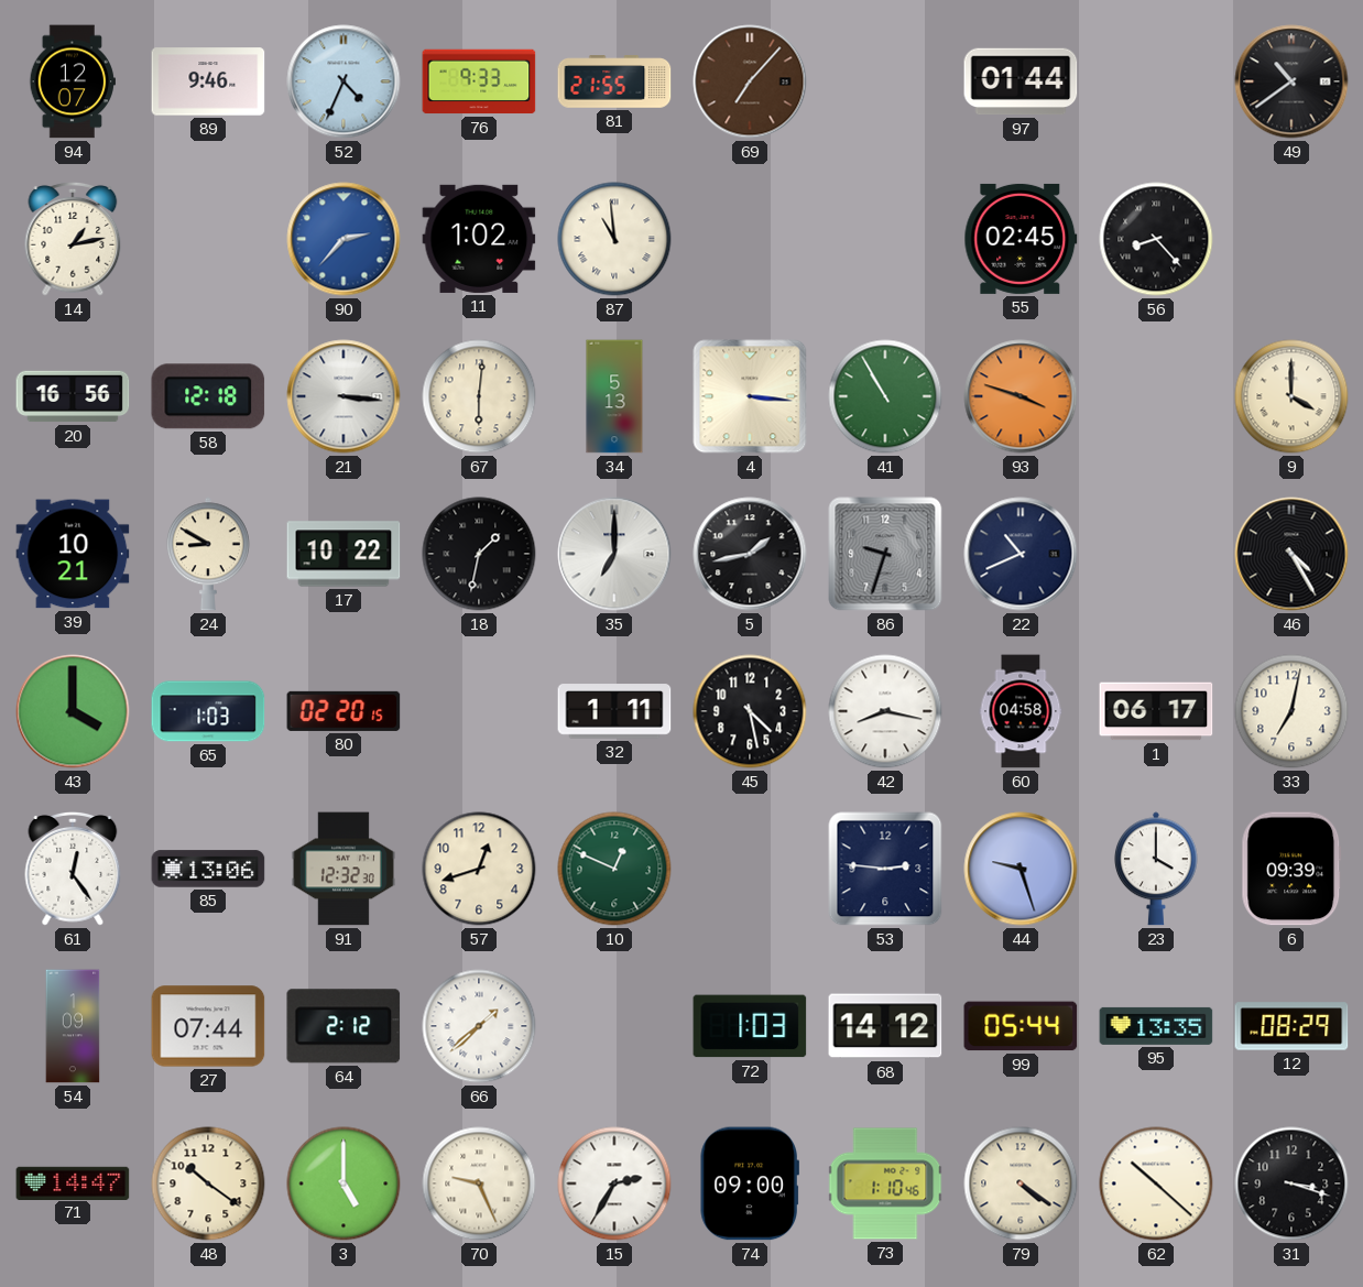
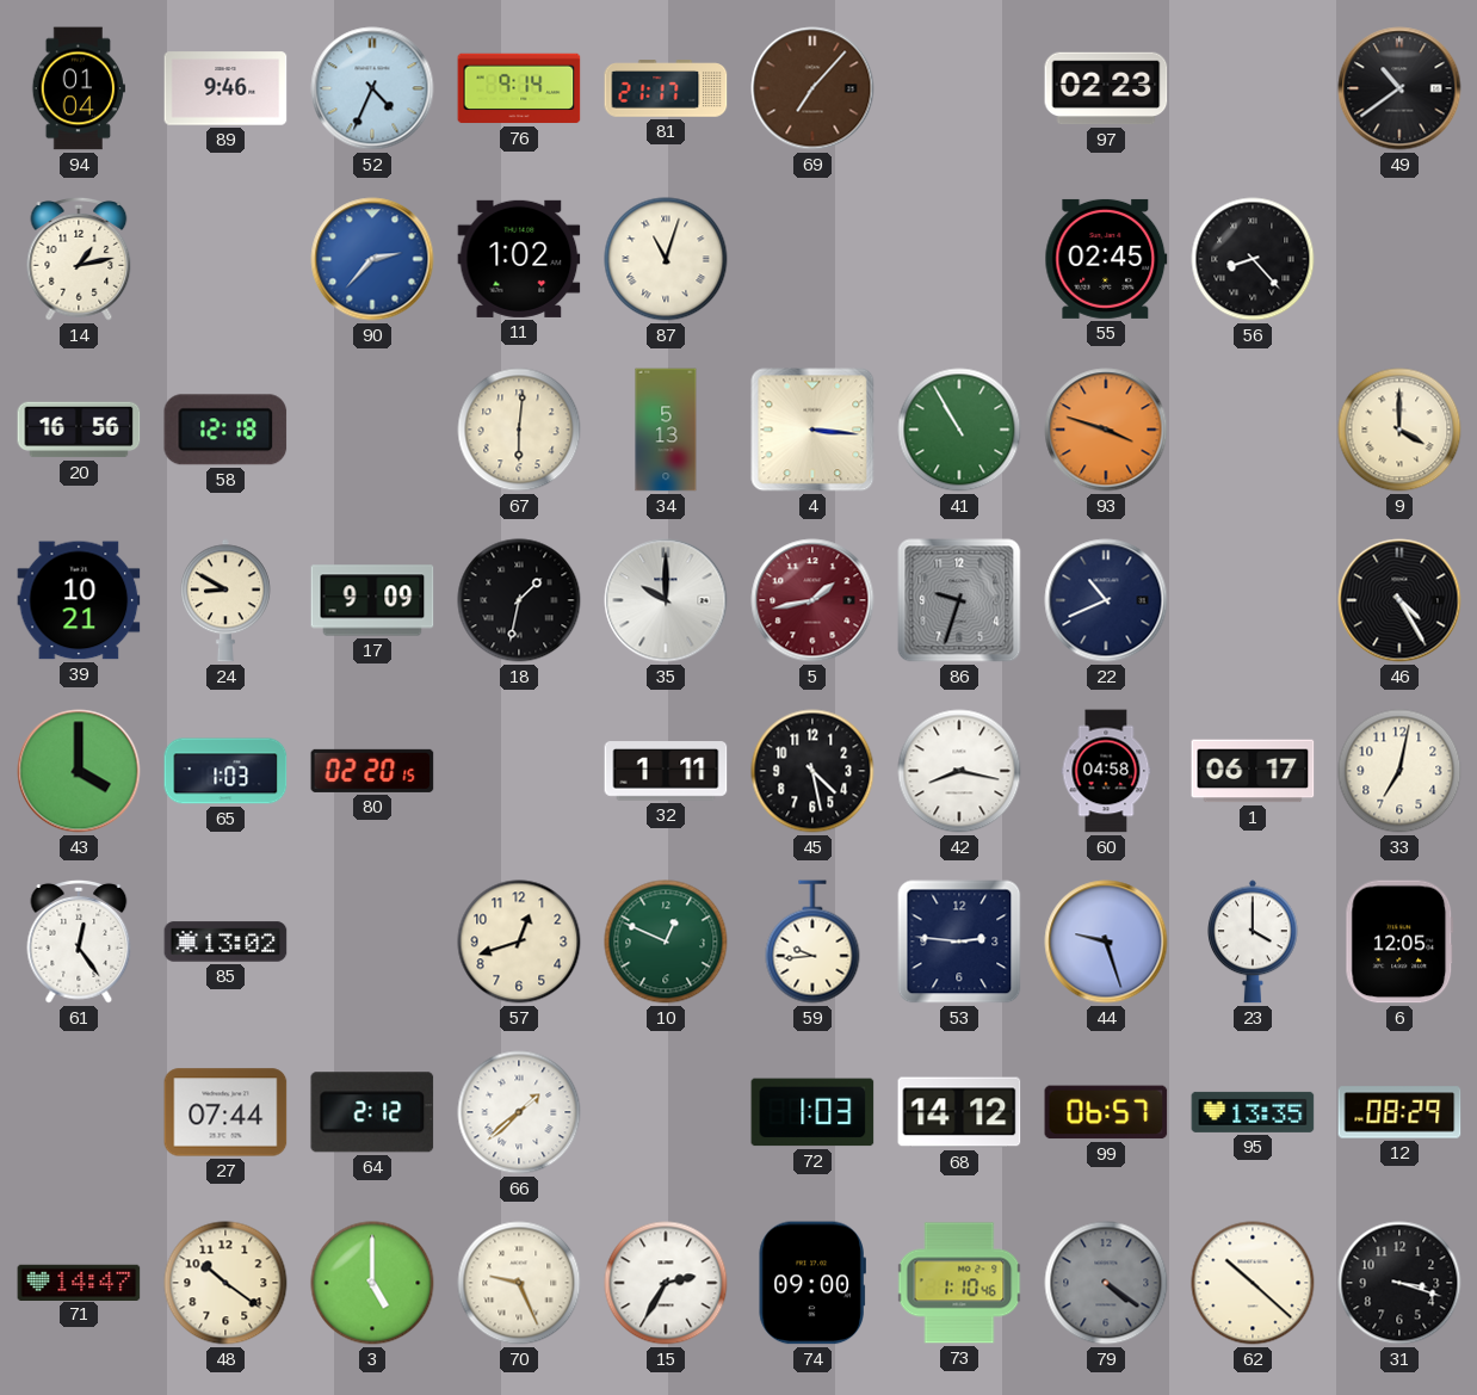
94: 12:07 -> 01:04
76: 9:33 -> 9:14
81: 21:55 -> 21:17
97: 01:44 -> 02:23
87: 10:59 -> 11:03
21: 3:16 -> none
17: 10:22 -> 9:09
35: 7:00 -> 10:00
5 dial: black -> burgundy
85: 13:06 -> 13:02
91: 12:32 -> none
59: none -> 9:44
6: 09:39 -> 12:05
54: 1:09 -> none
99: 05:44 -> 06:57
79 dial: cream -> grey
